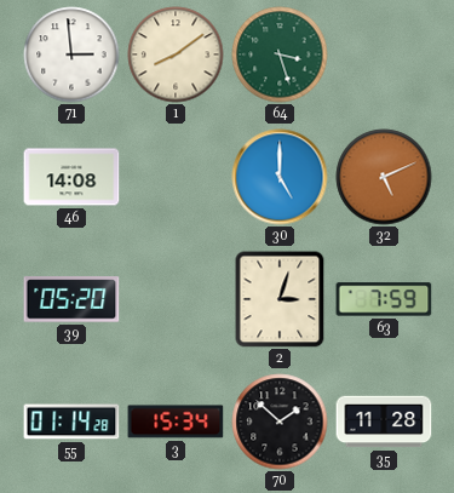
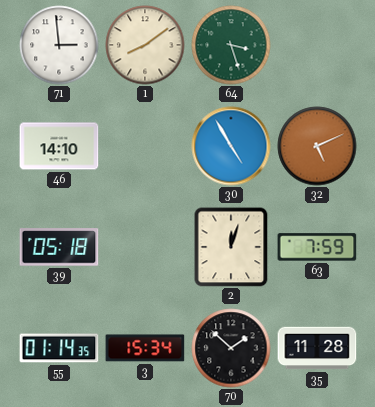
46: 14:08 -> 14:10
30: 5:00 -> 4:55
39: 05:20 -> 05:18
2: 3:03 -> 12:03
55: 01:14:28 -> 01:14:35
